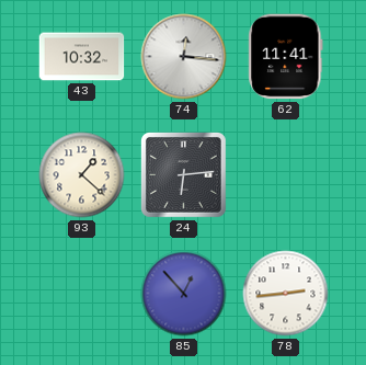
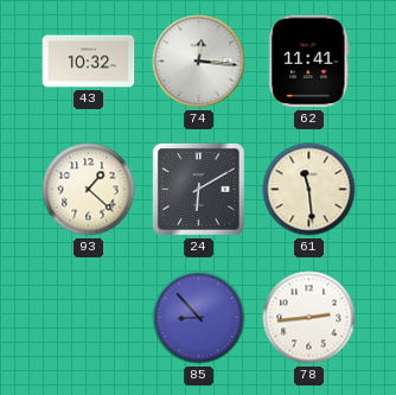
24: 6:14 -> 6:10
61: none -> 11:29
85: 12:53 -> 8:53
